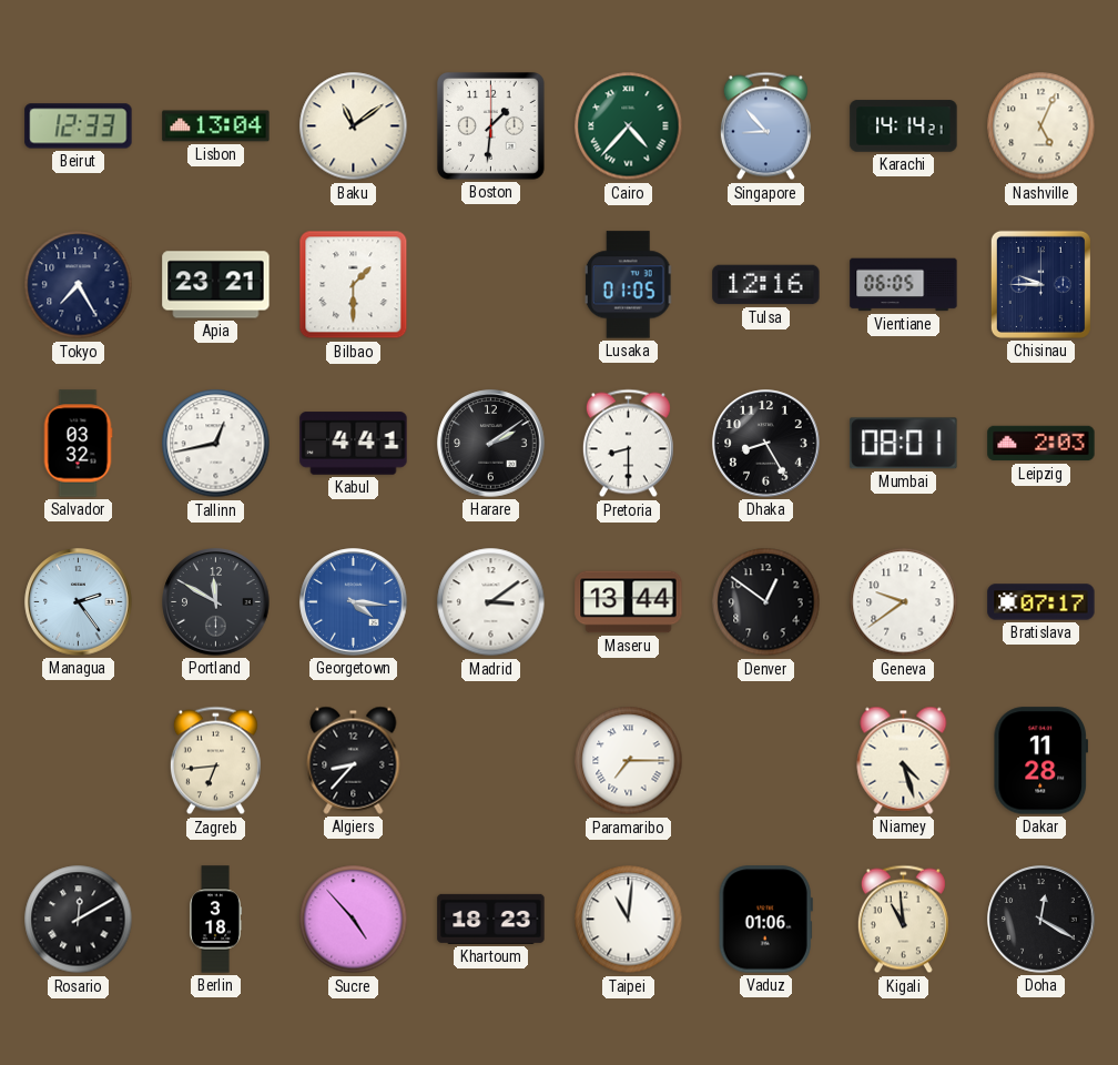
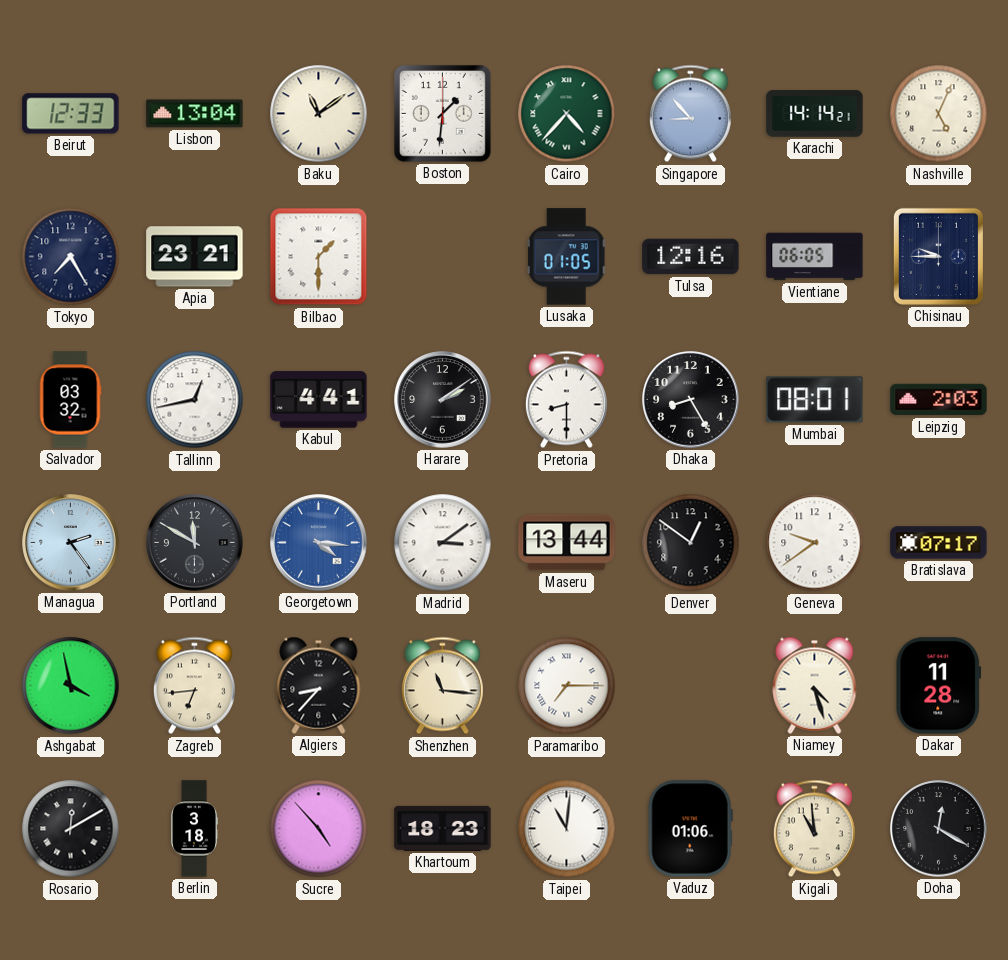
Ashgabat: none -> 3:58
Shenzhen: none -> 11:16
